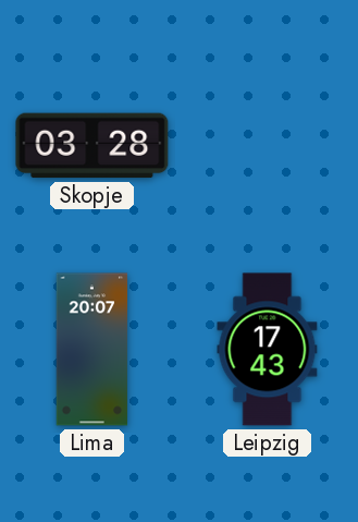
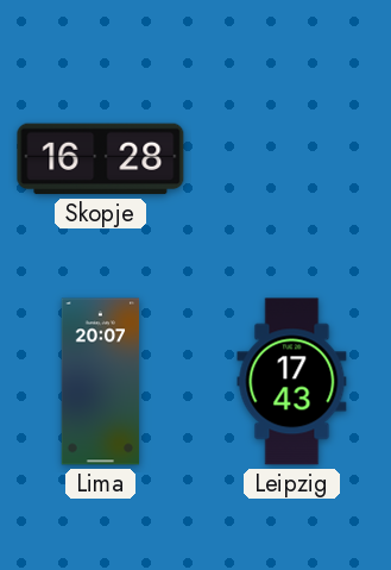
Skopje: 03:28 -> 16:28
